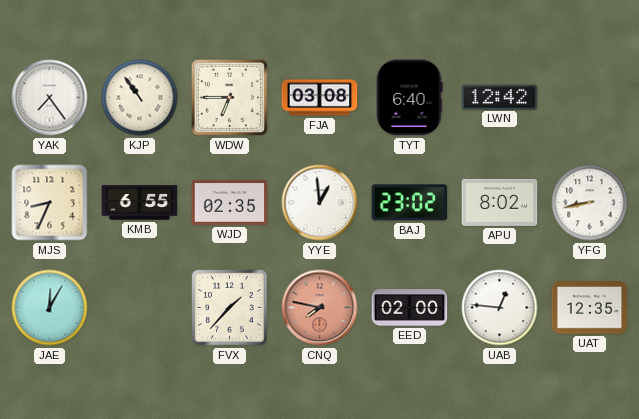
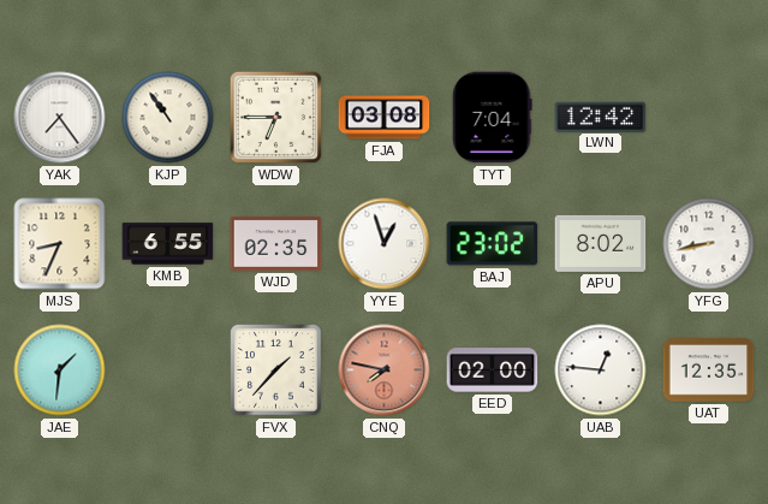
TYT: 6:40 -> 7:04
YYE: 12:59 -> 12:57
JAE: 12:05 -> 1:31
